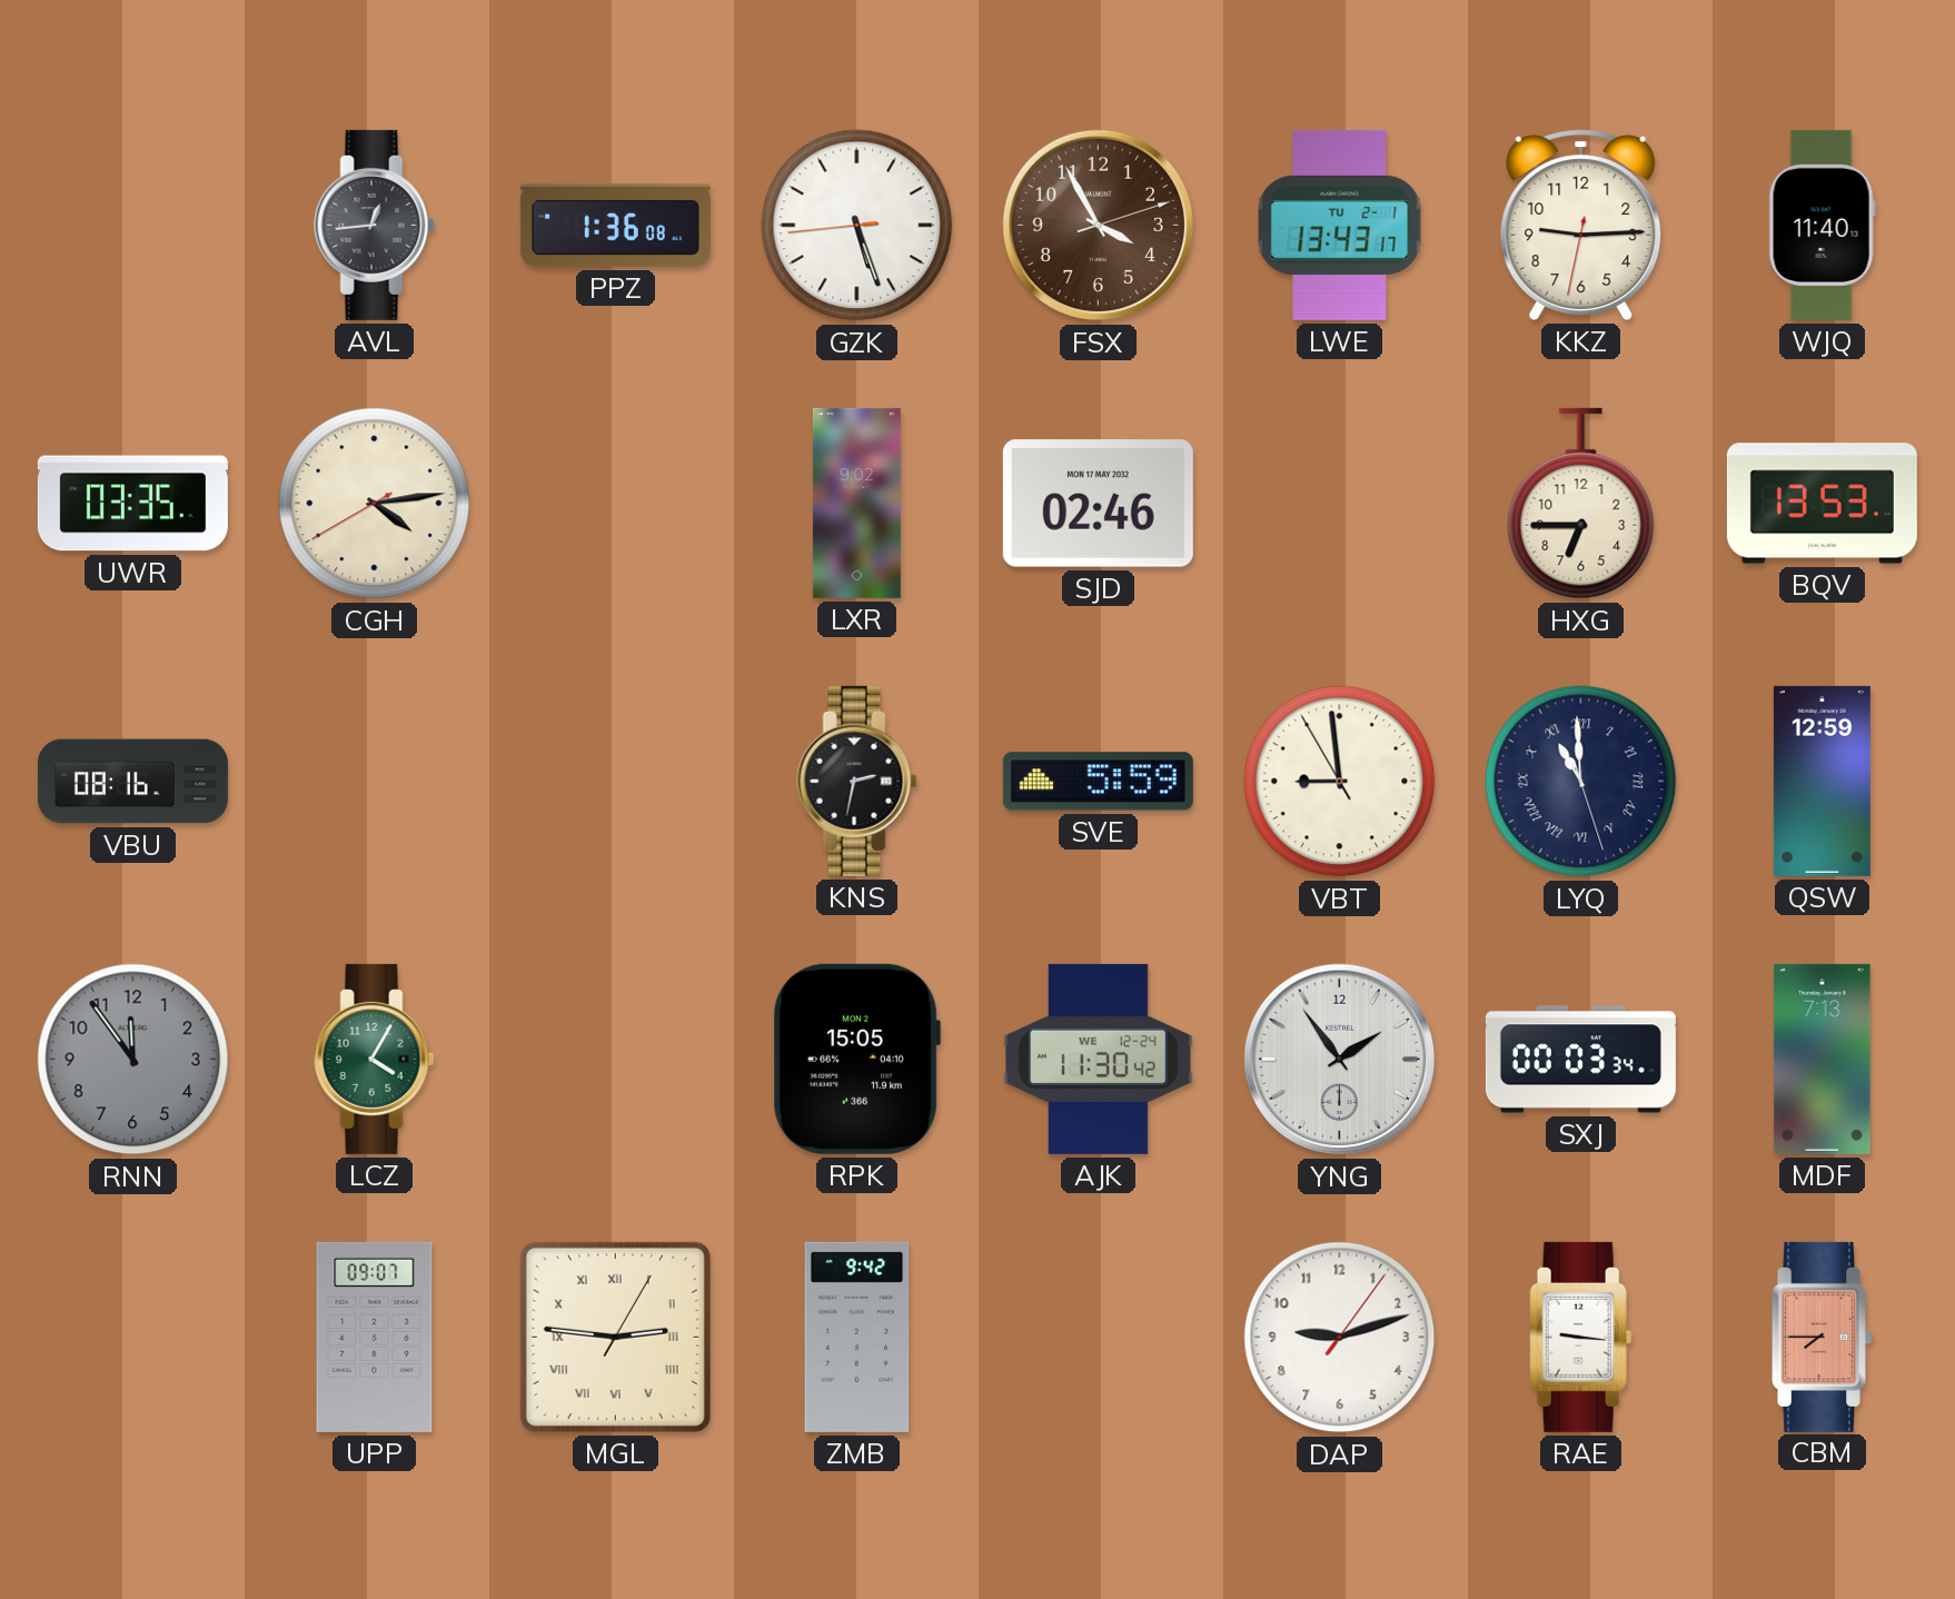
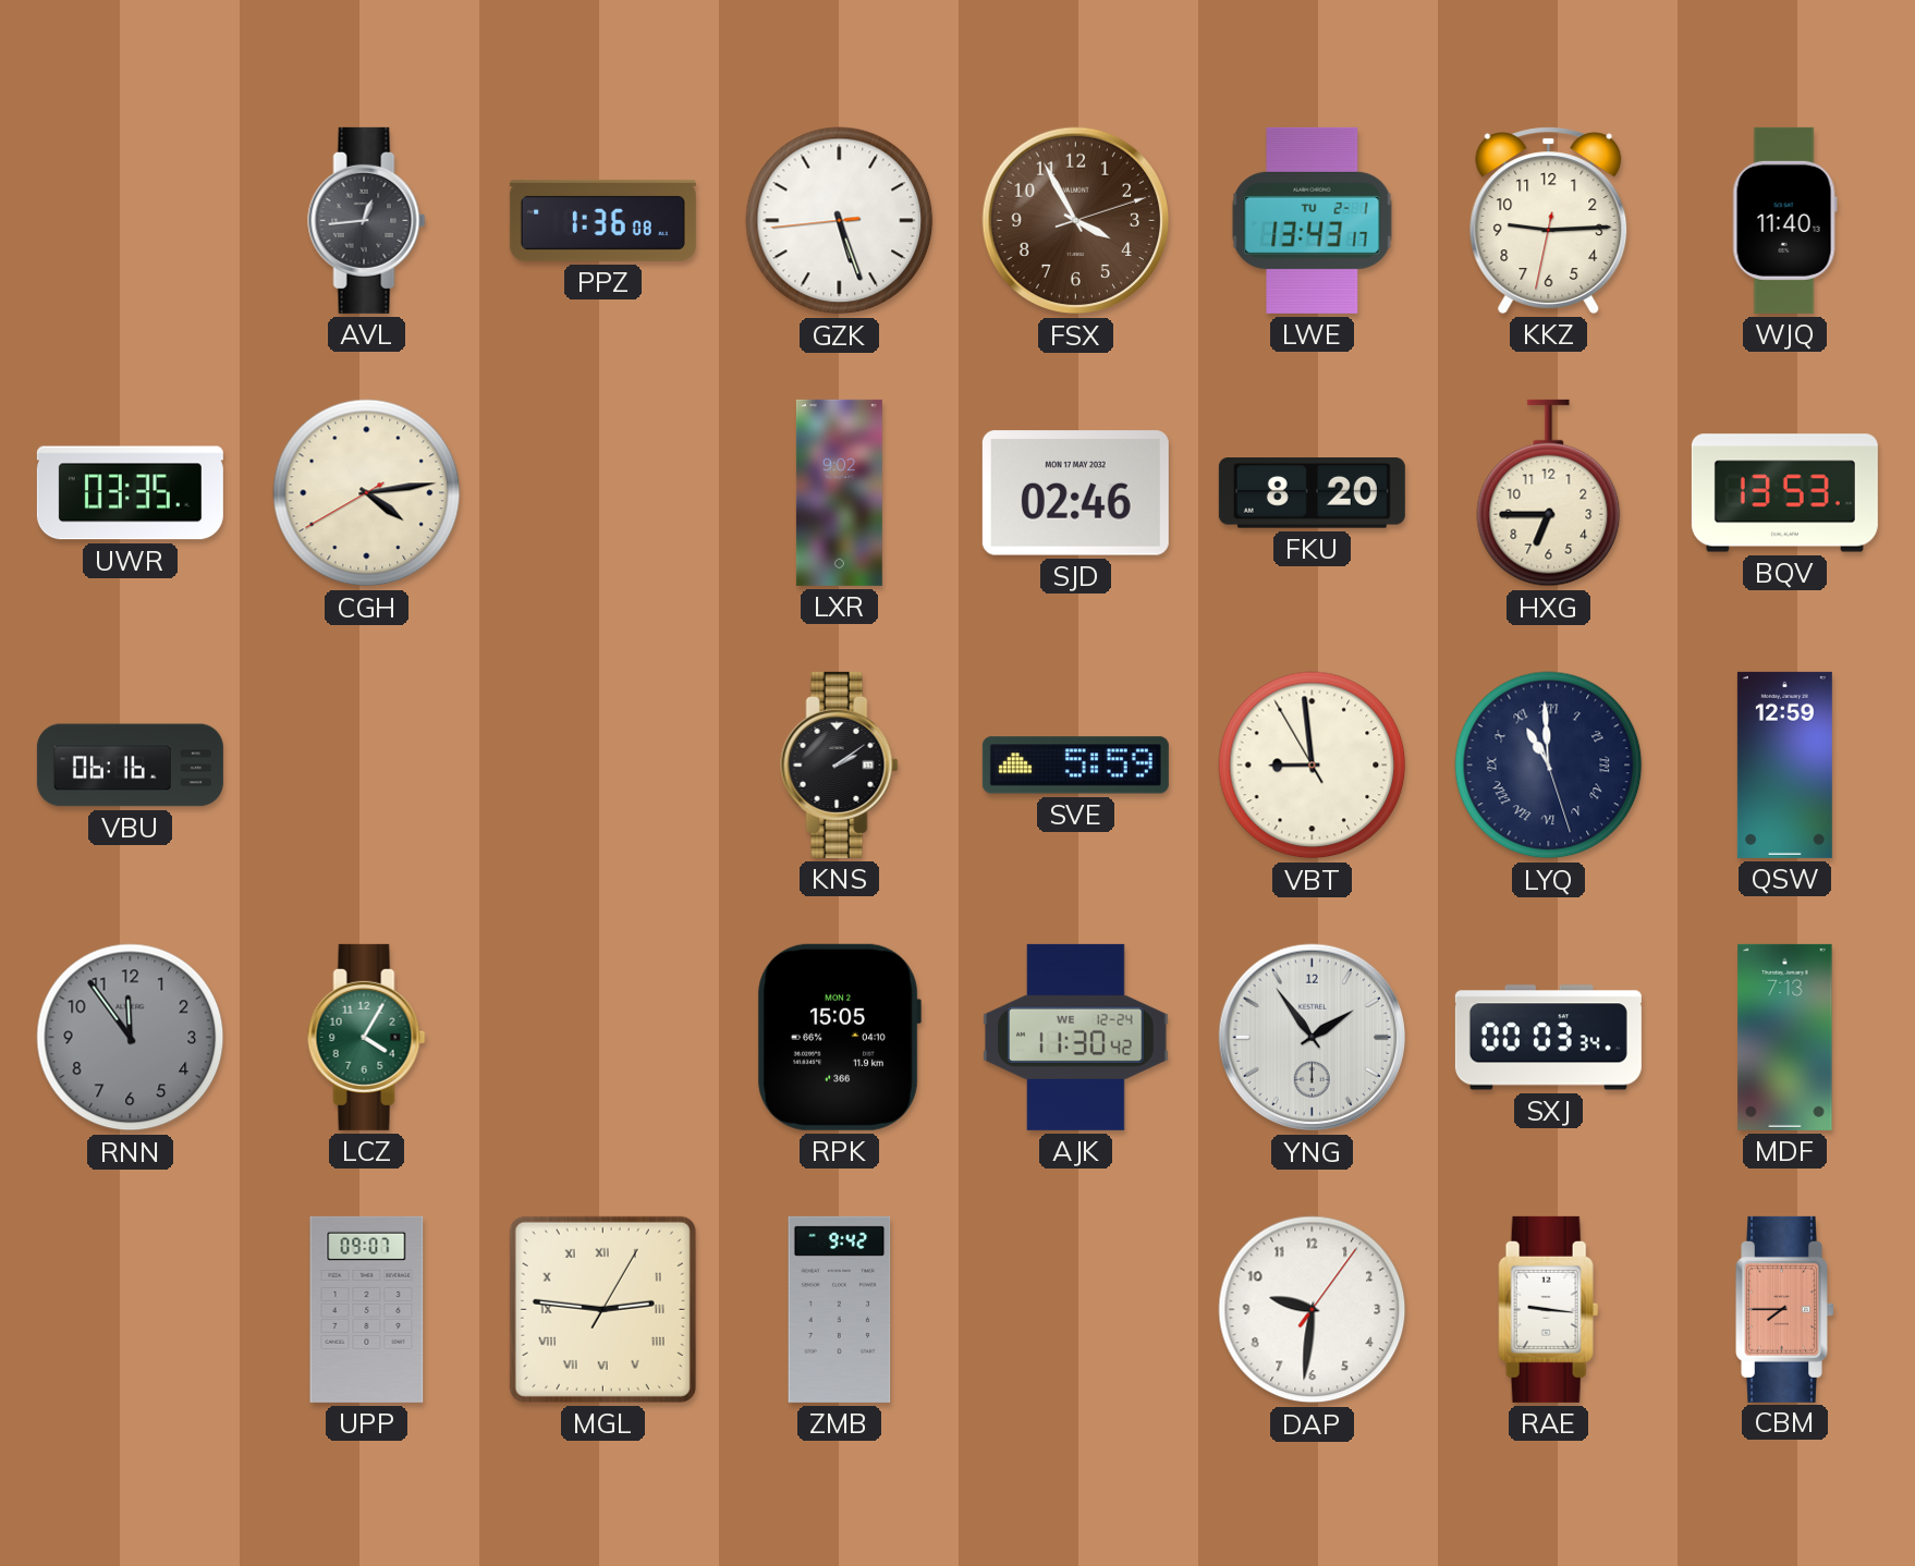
FKU: none -> 8:20
VBU: 08:16 -> 06:16
KNS: 2:32 -> 2:09
DAP: 9:12 -> 9:31
